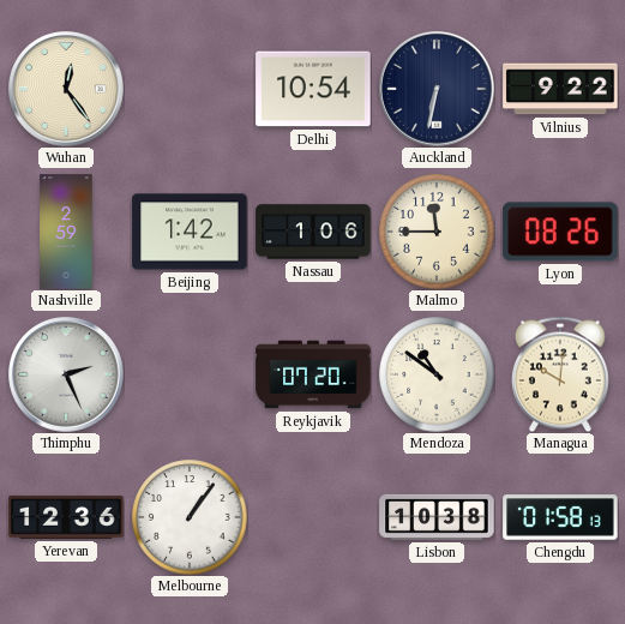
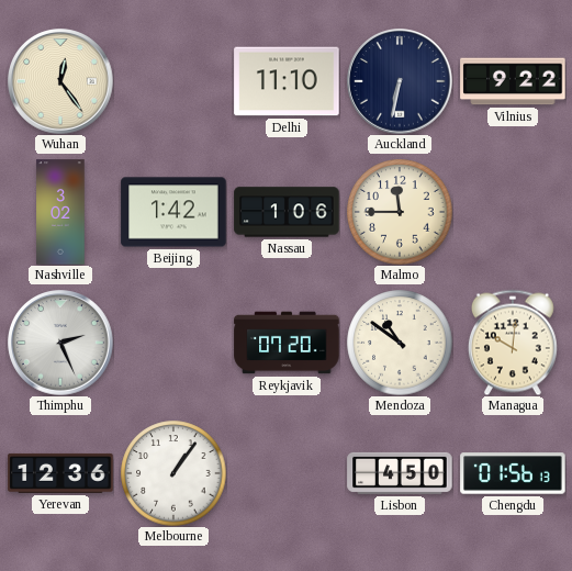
Delhi: 10:54 -> 11:10
Nashville: 2:59 -> 3:02
Lyon: 08:26 -> none
Lisbon: 10:38 -> 4:50
Chengdu: 01:58 -> 01:56
